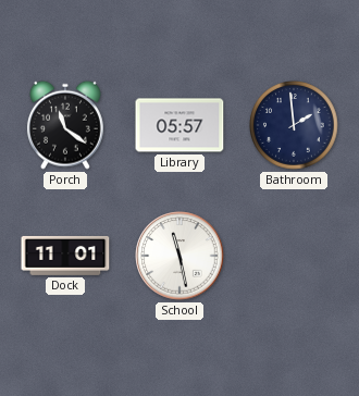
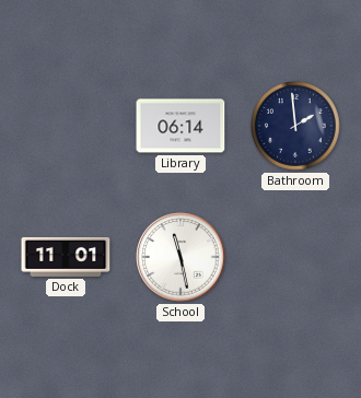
Porch: 11:21 -> none
Library: 05:57 -> 06:14
